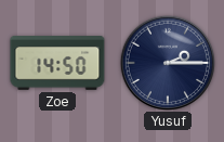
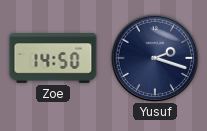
Yusuf: 2:15 -> 2:18
